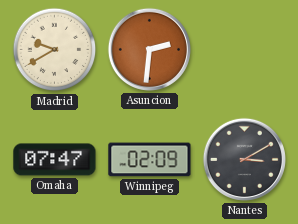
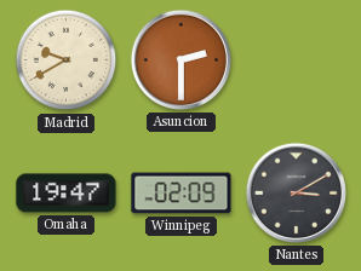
Asuncion: 2:31 -> 2:30
Omaha: 07:47 -> 19:47
